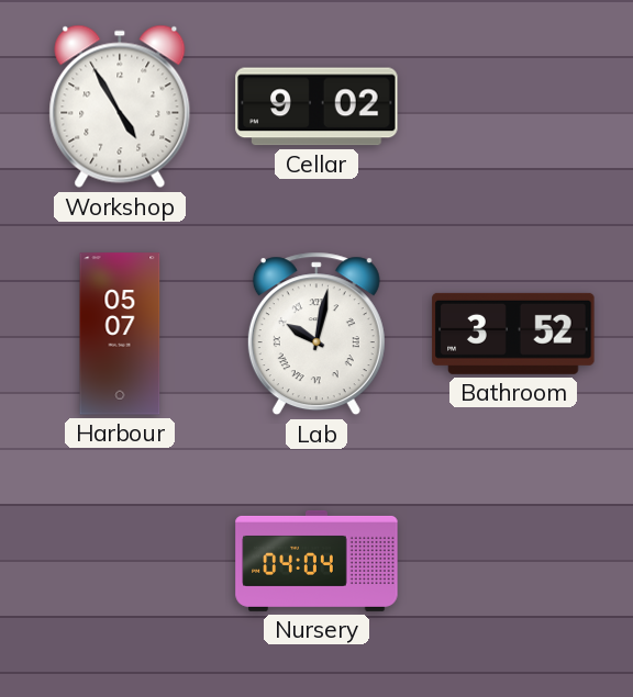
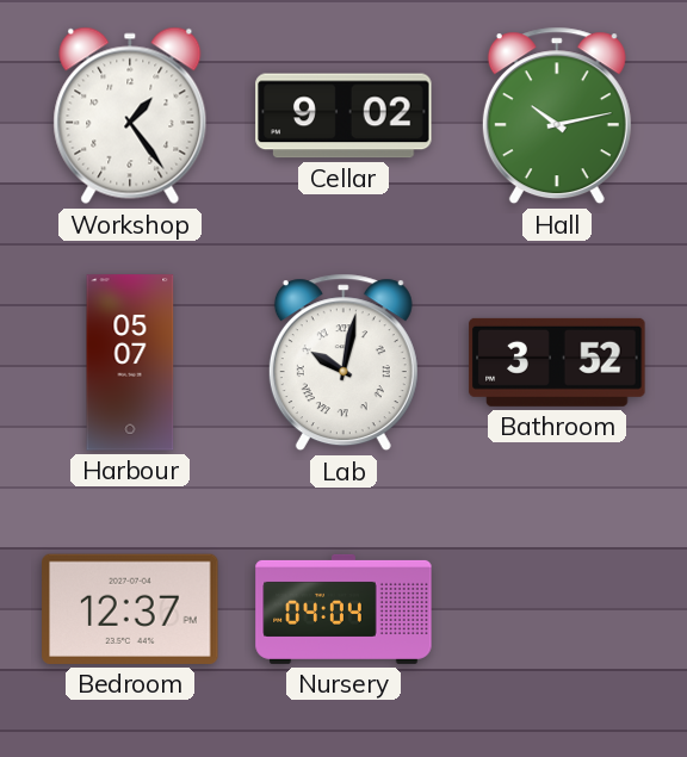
Workshop: 4:55 -> 1:24
Hall: none -> 10:13
Bedroom: none -> 12:37
